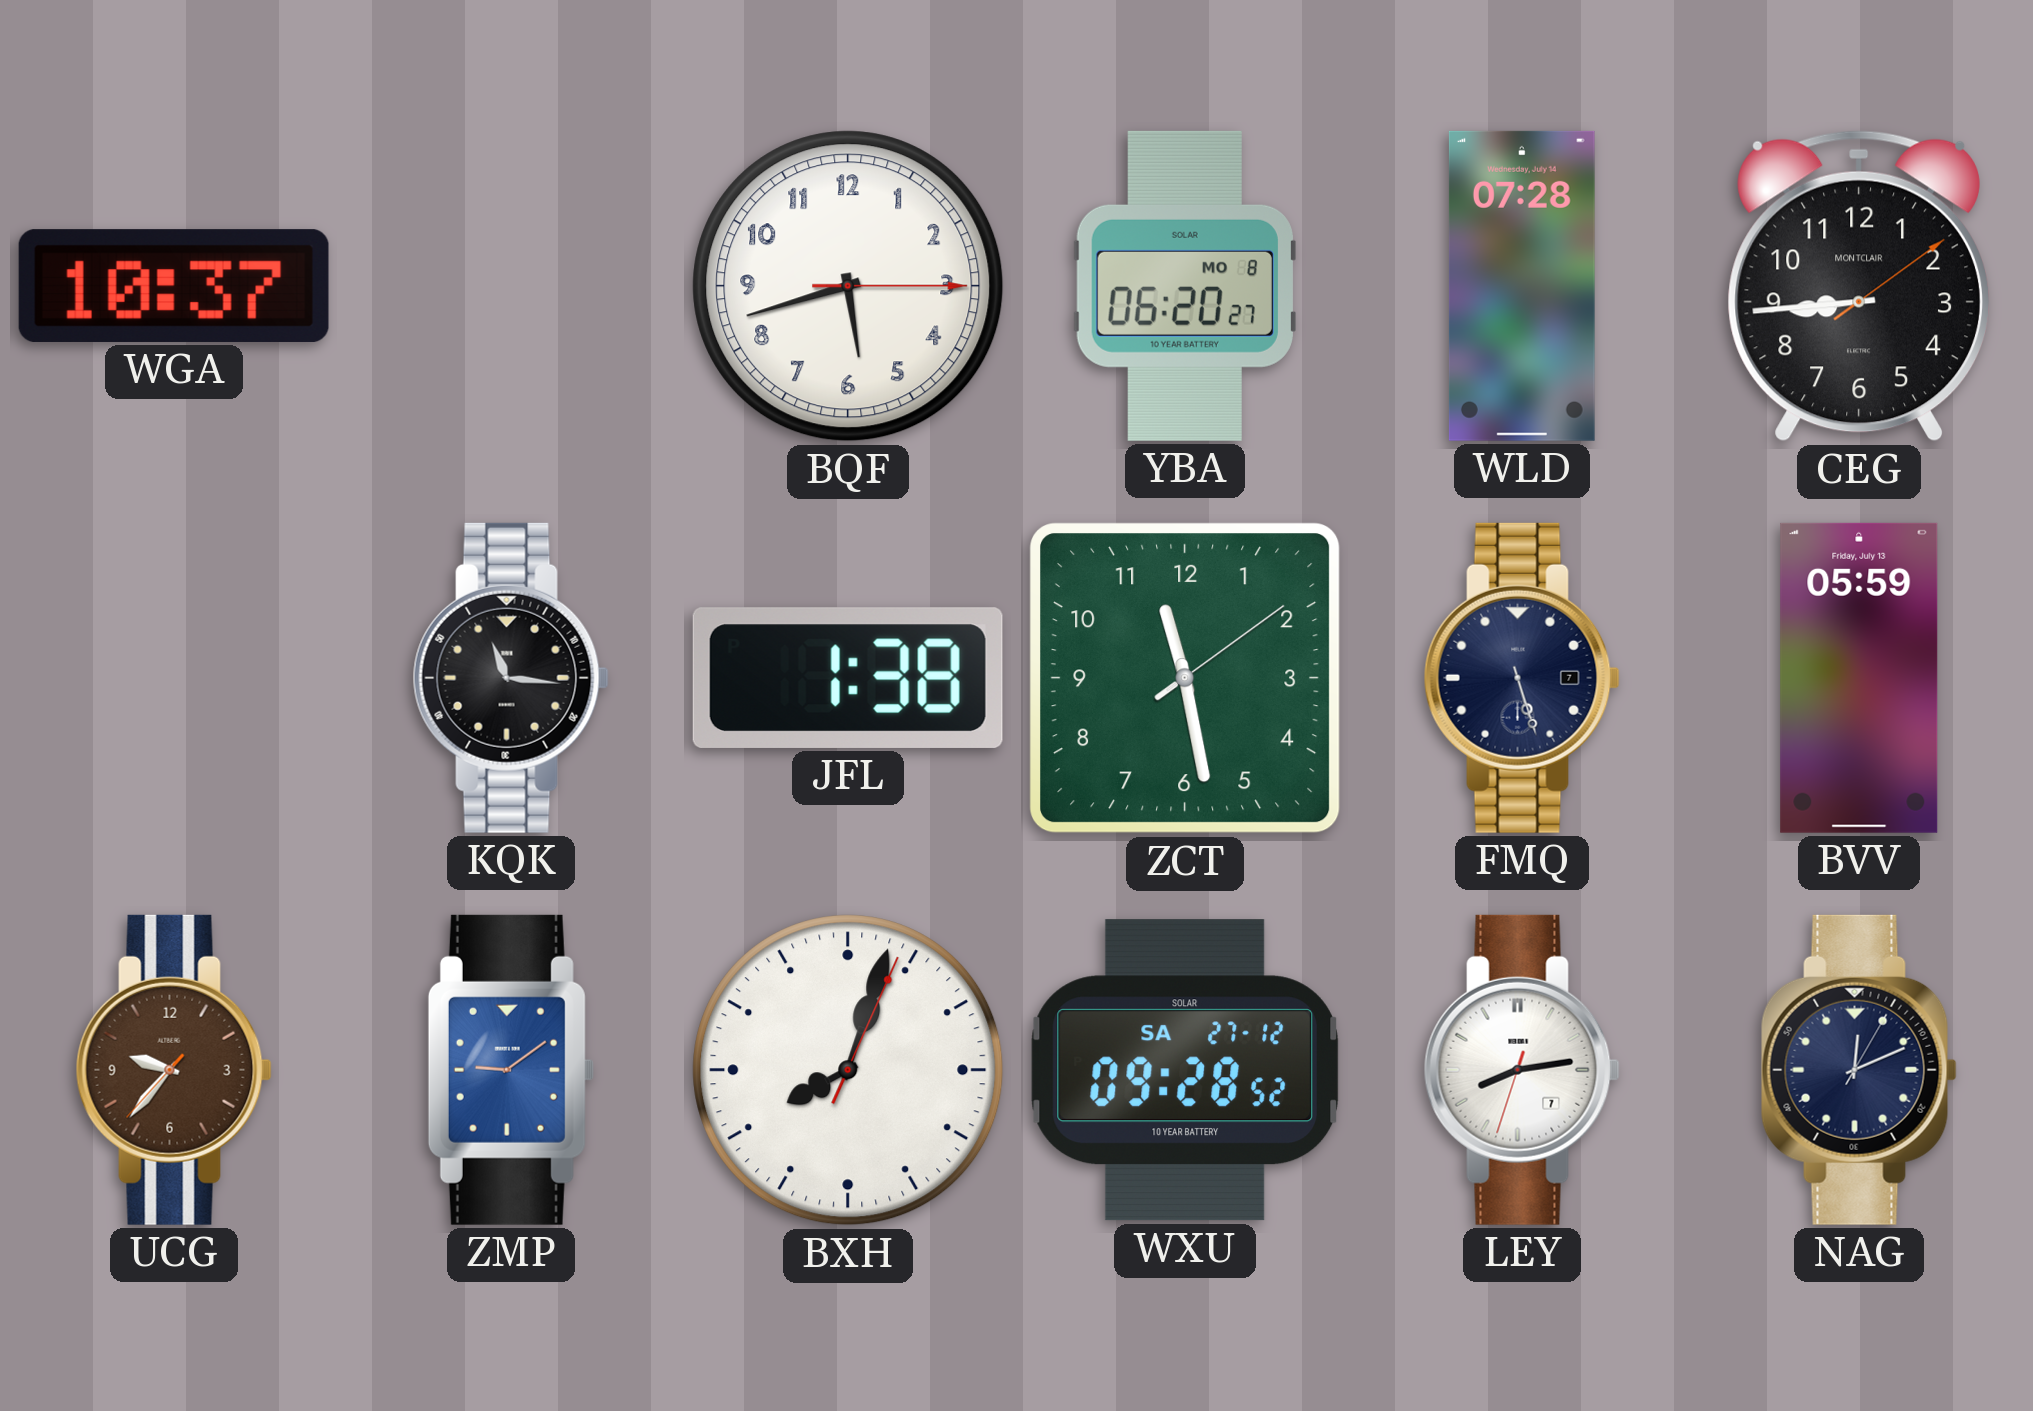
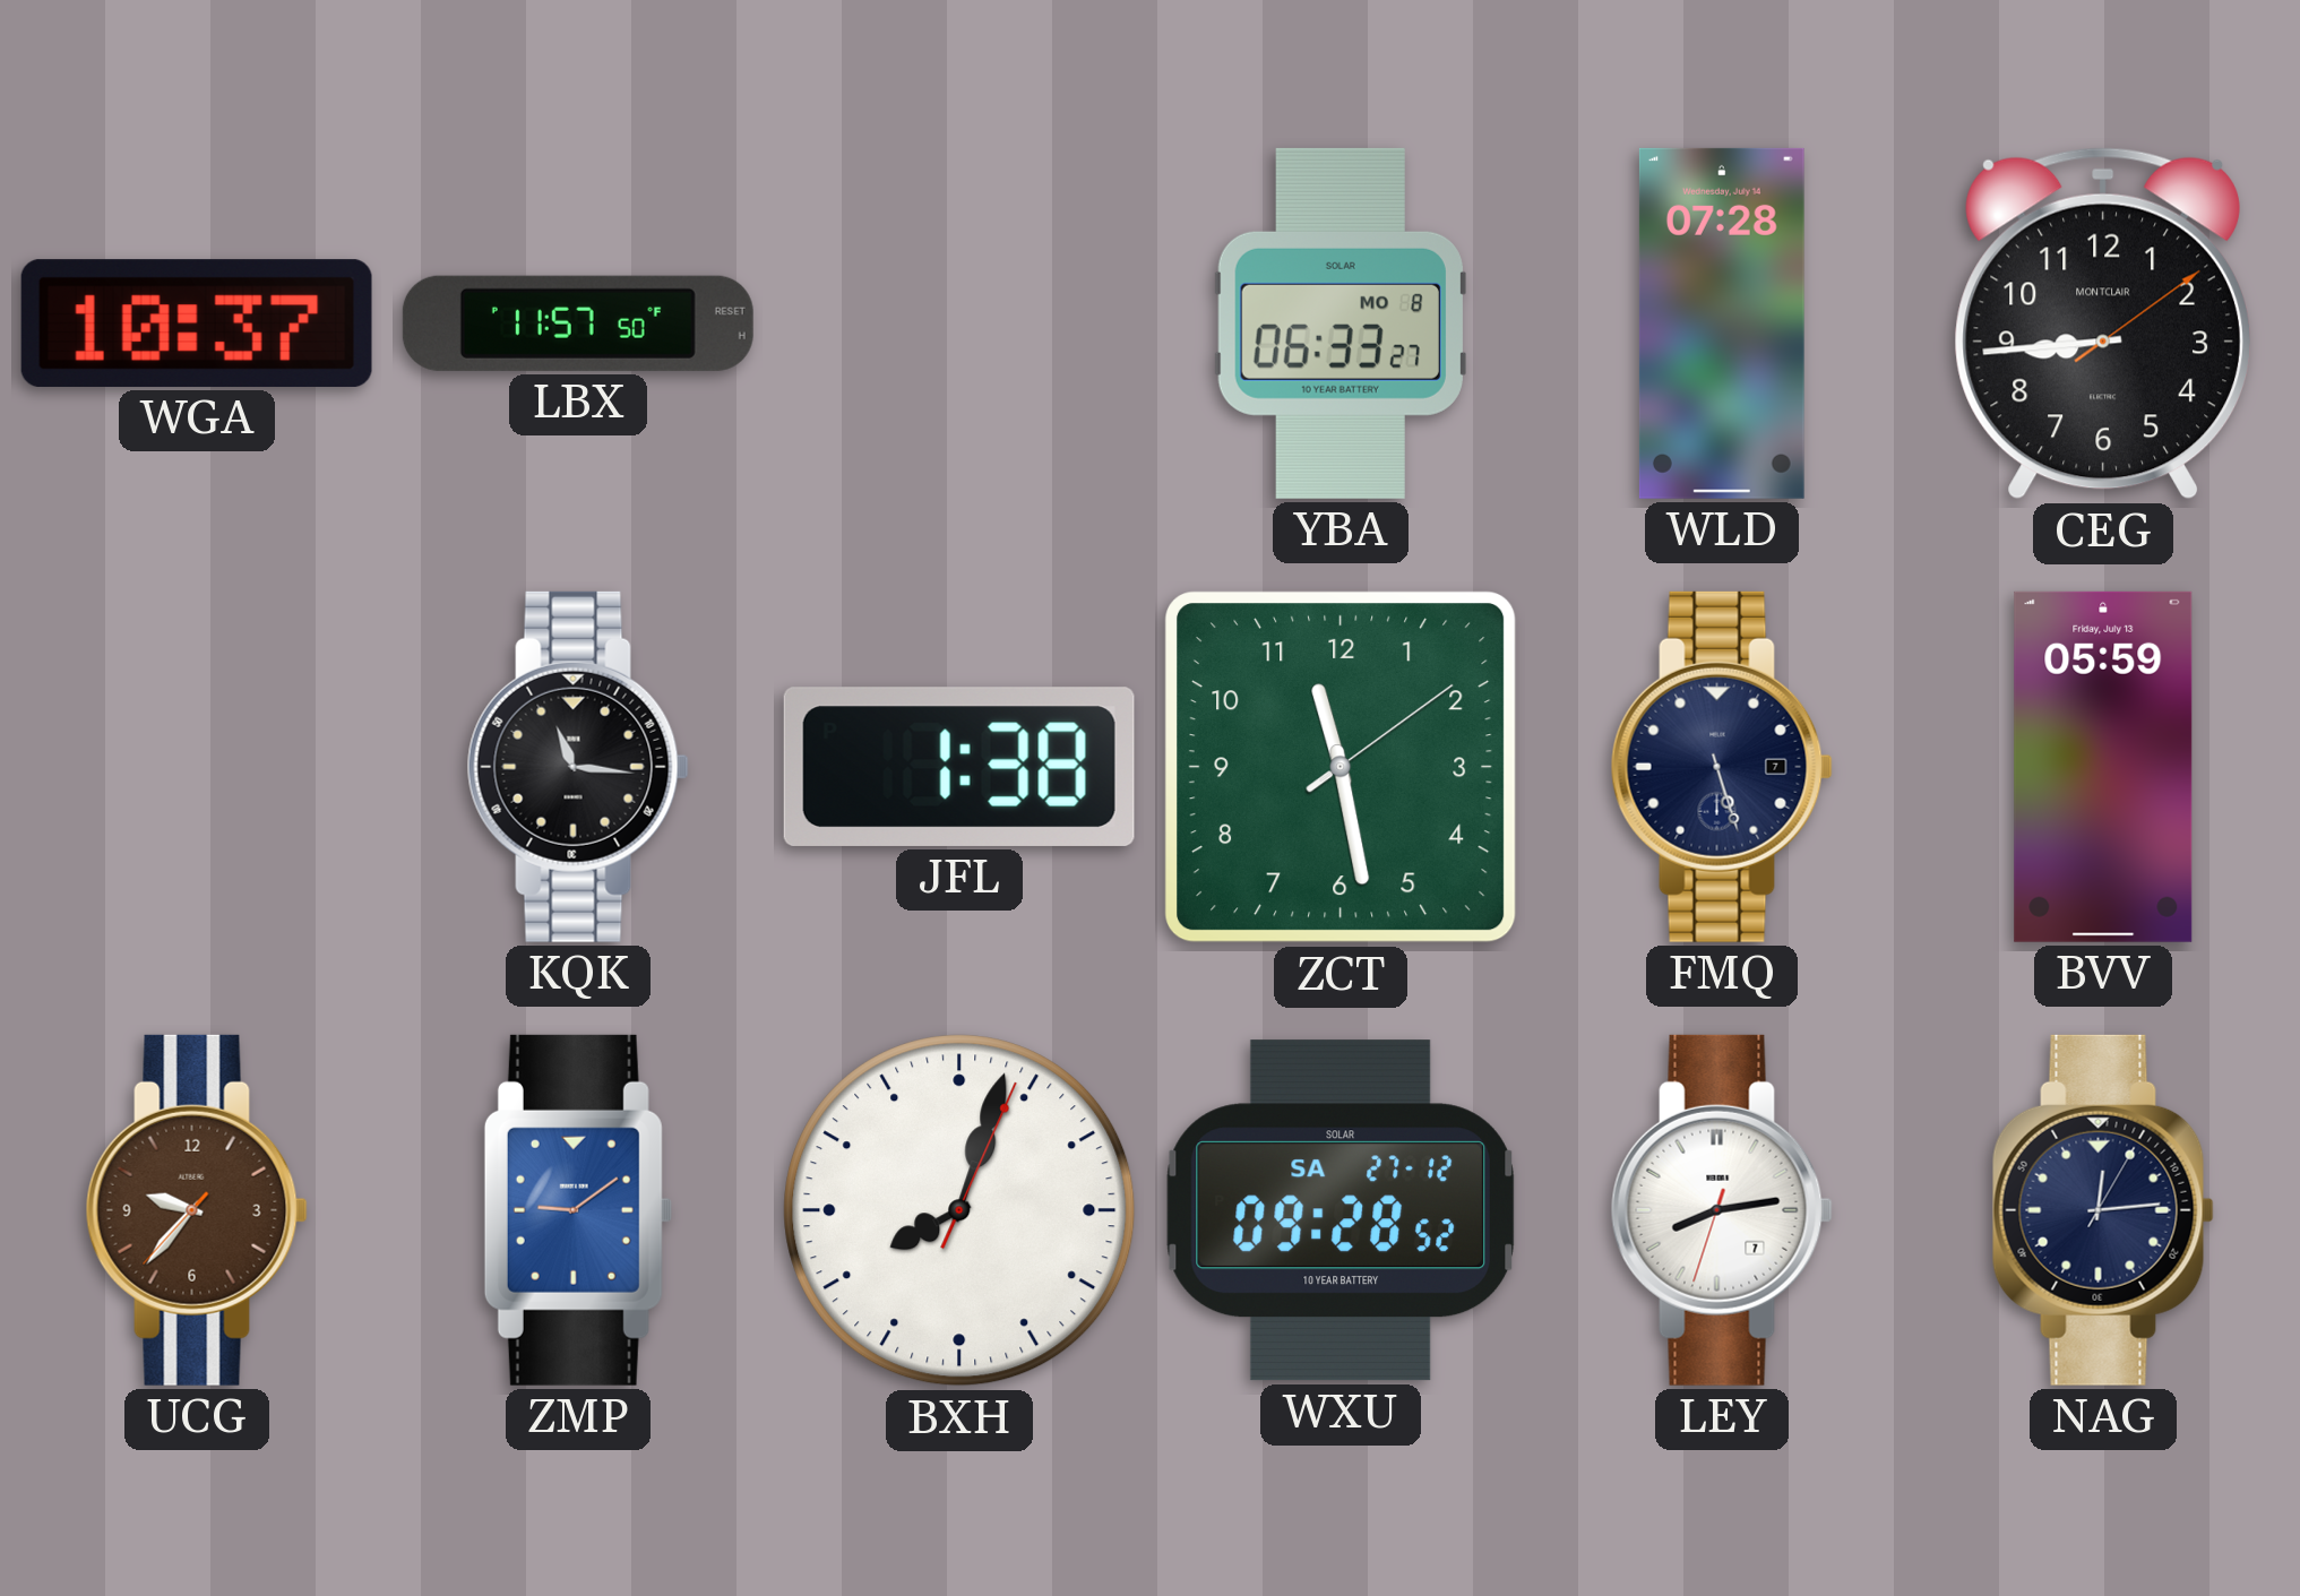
LBX: none -> 11:57
BQF: 5:42 -> none
YBA: 06:20 -> 06:33
NAG: 12:11 -> 12:14
